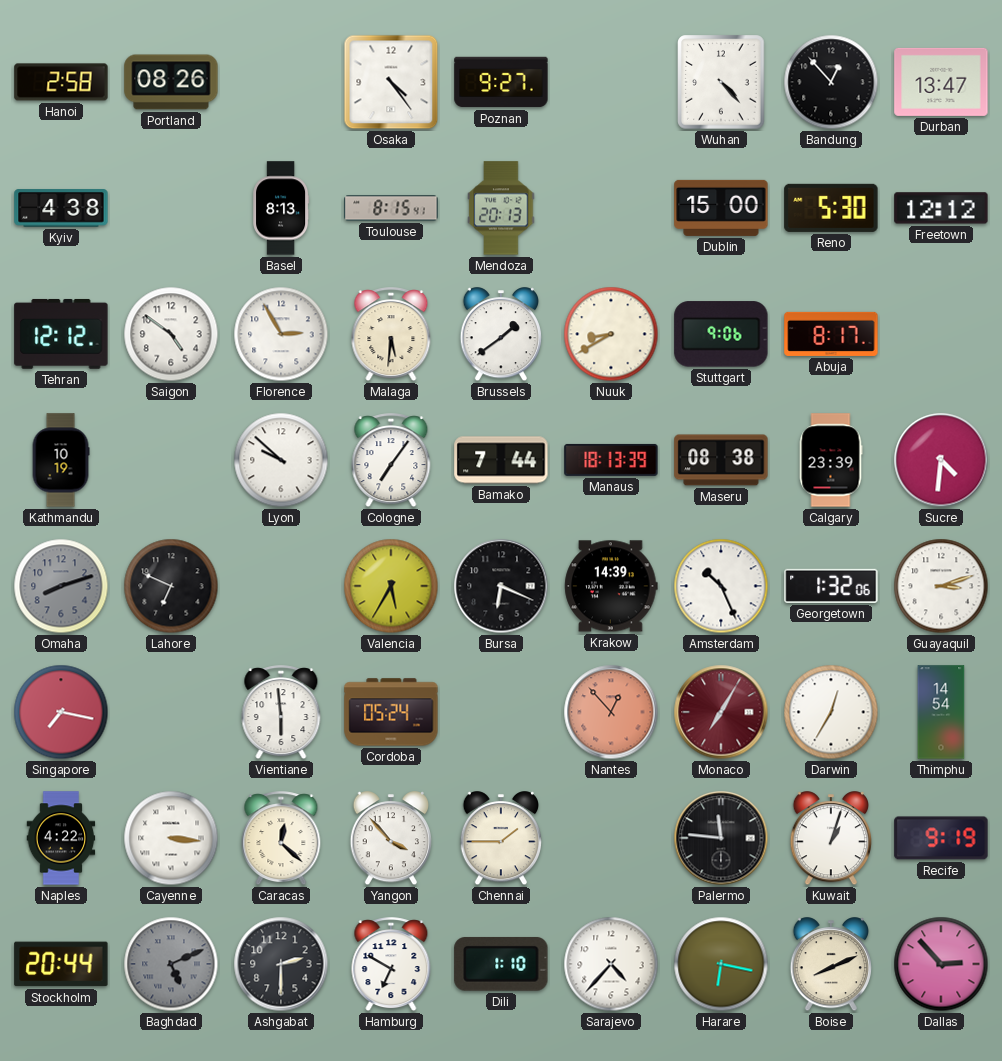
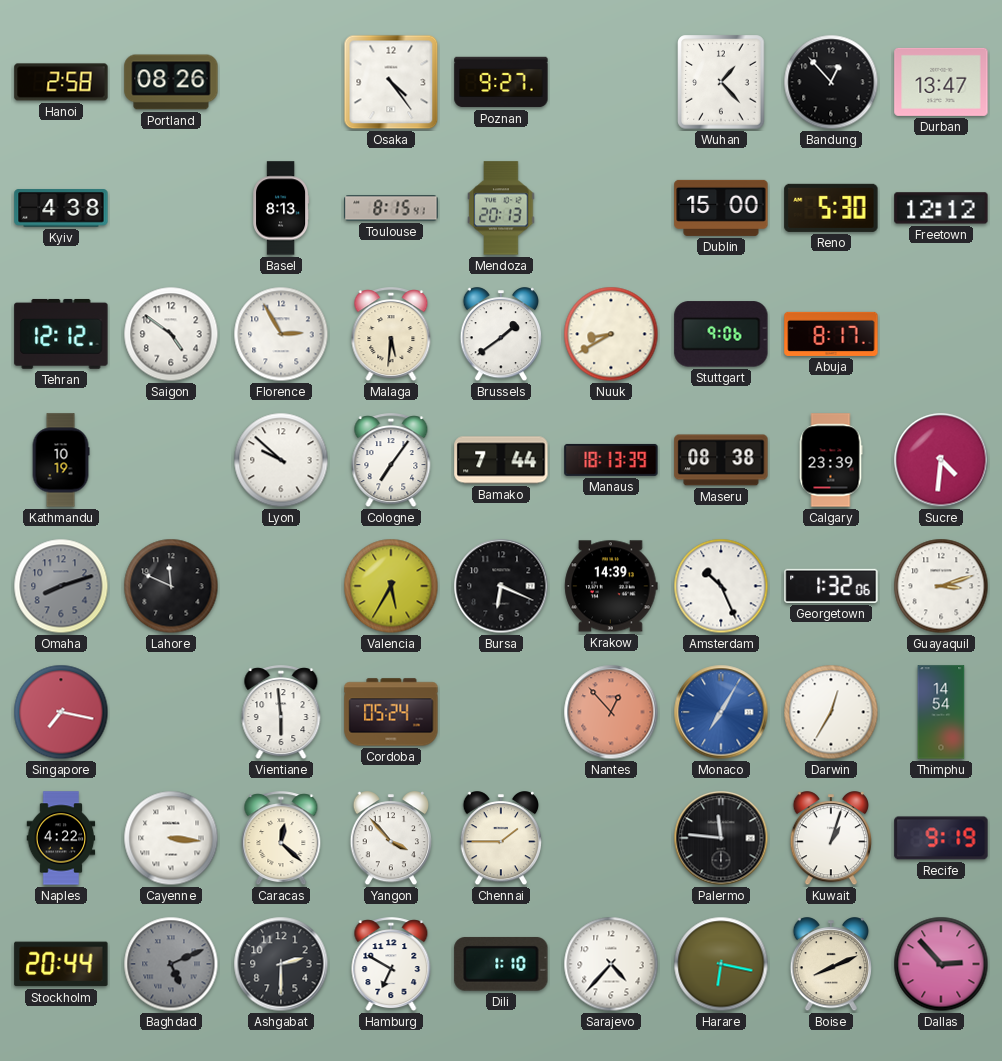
Wuhan: 4:23 -> 1:23
Lahore: 6:49 -> 11:49
Monaco dial: burgundy -> blue
